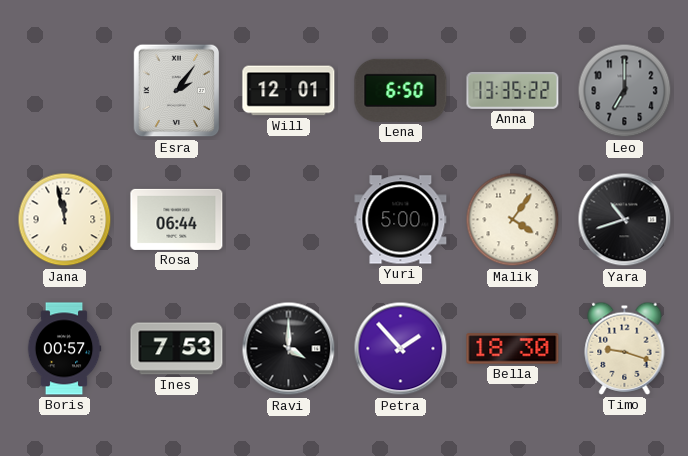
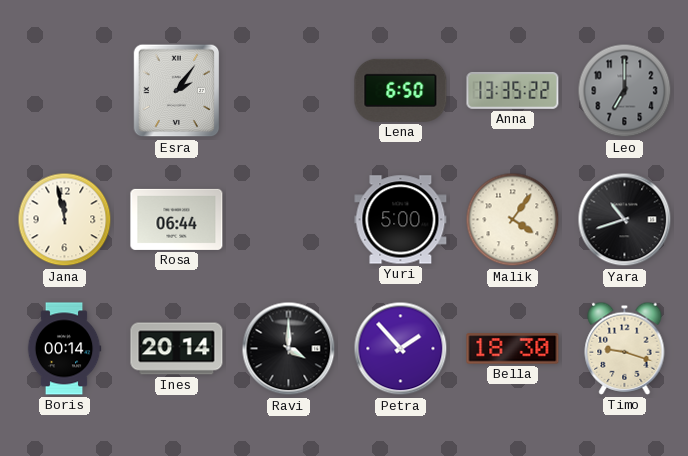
Will: 12:01 -> none
Boris: 00:57 -> 00:14
Ines: 7:53 -> 20:14
